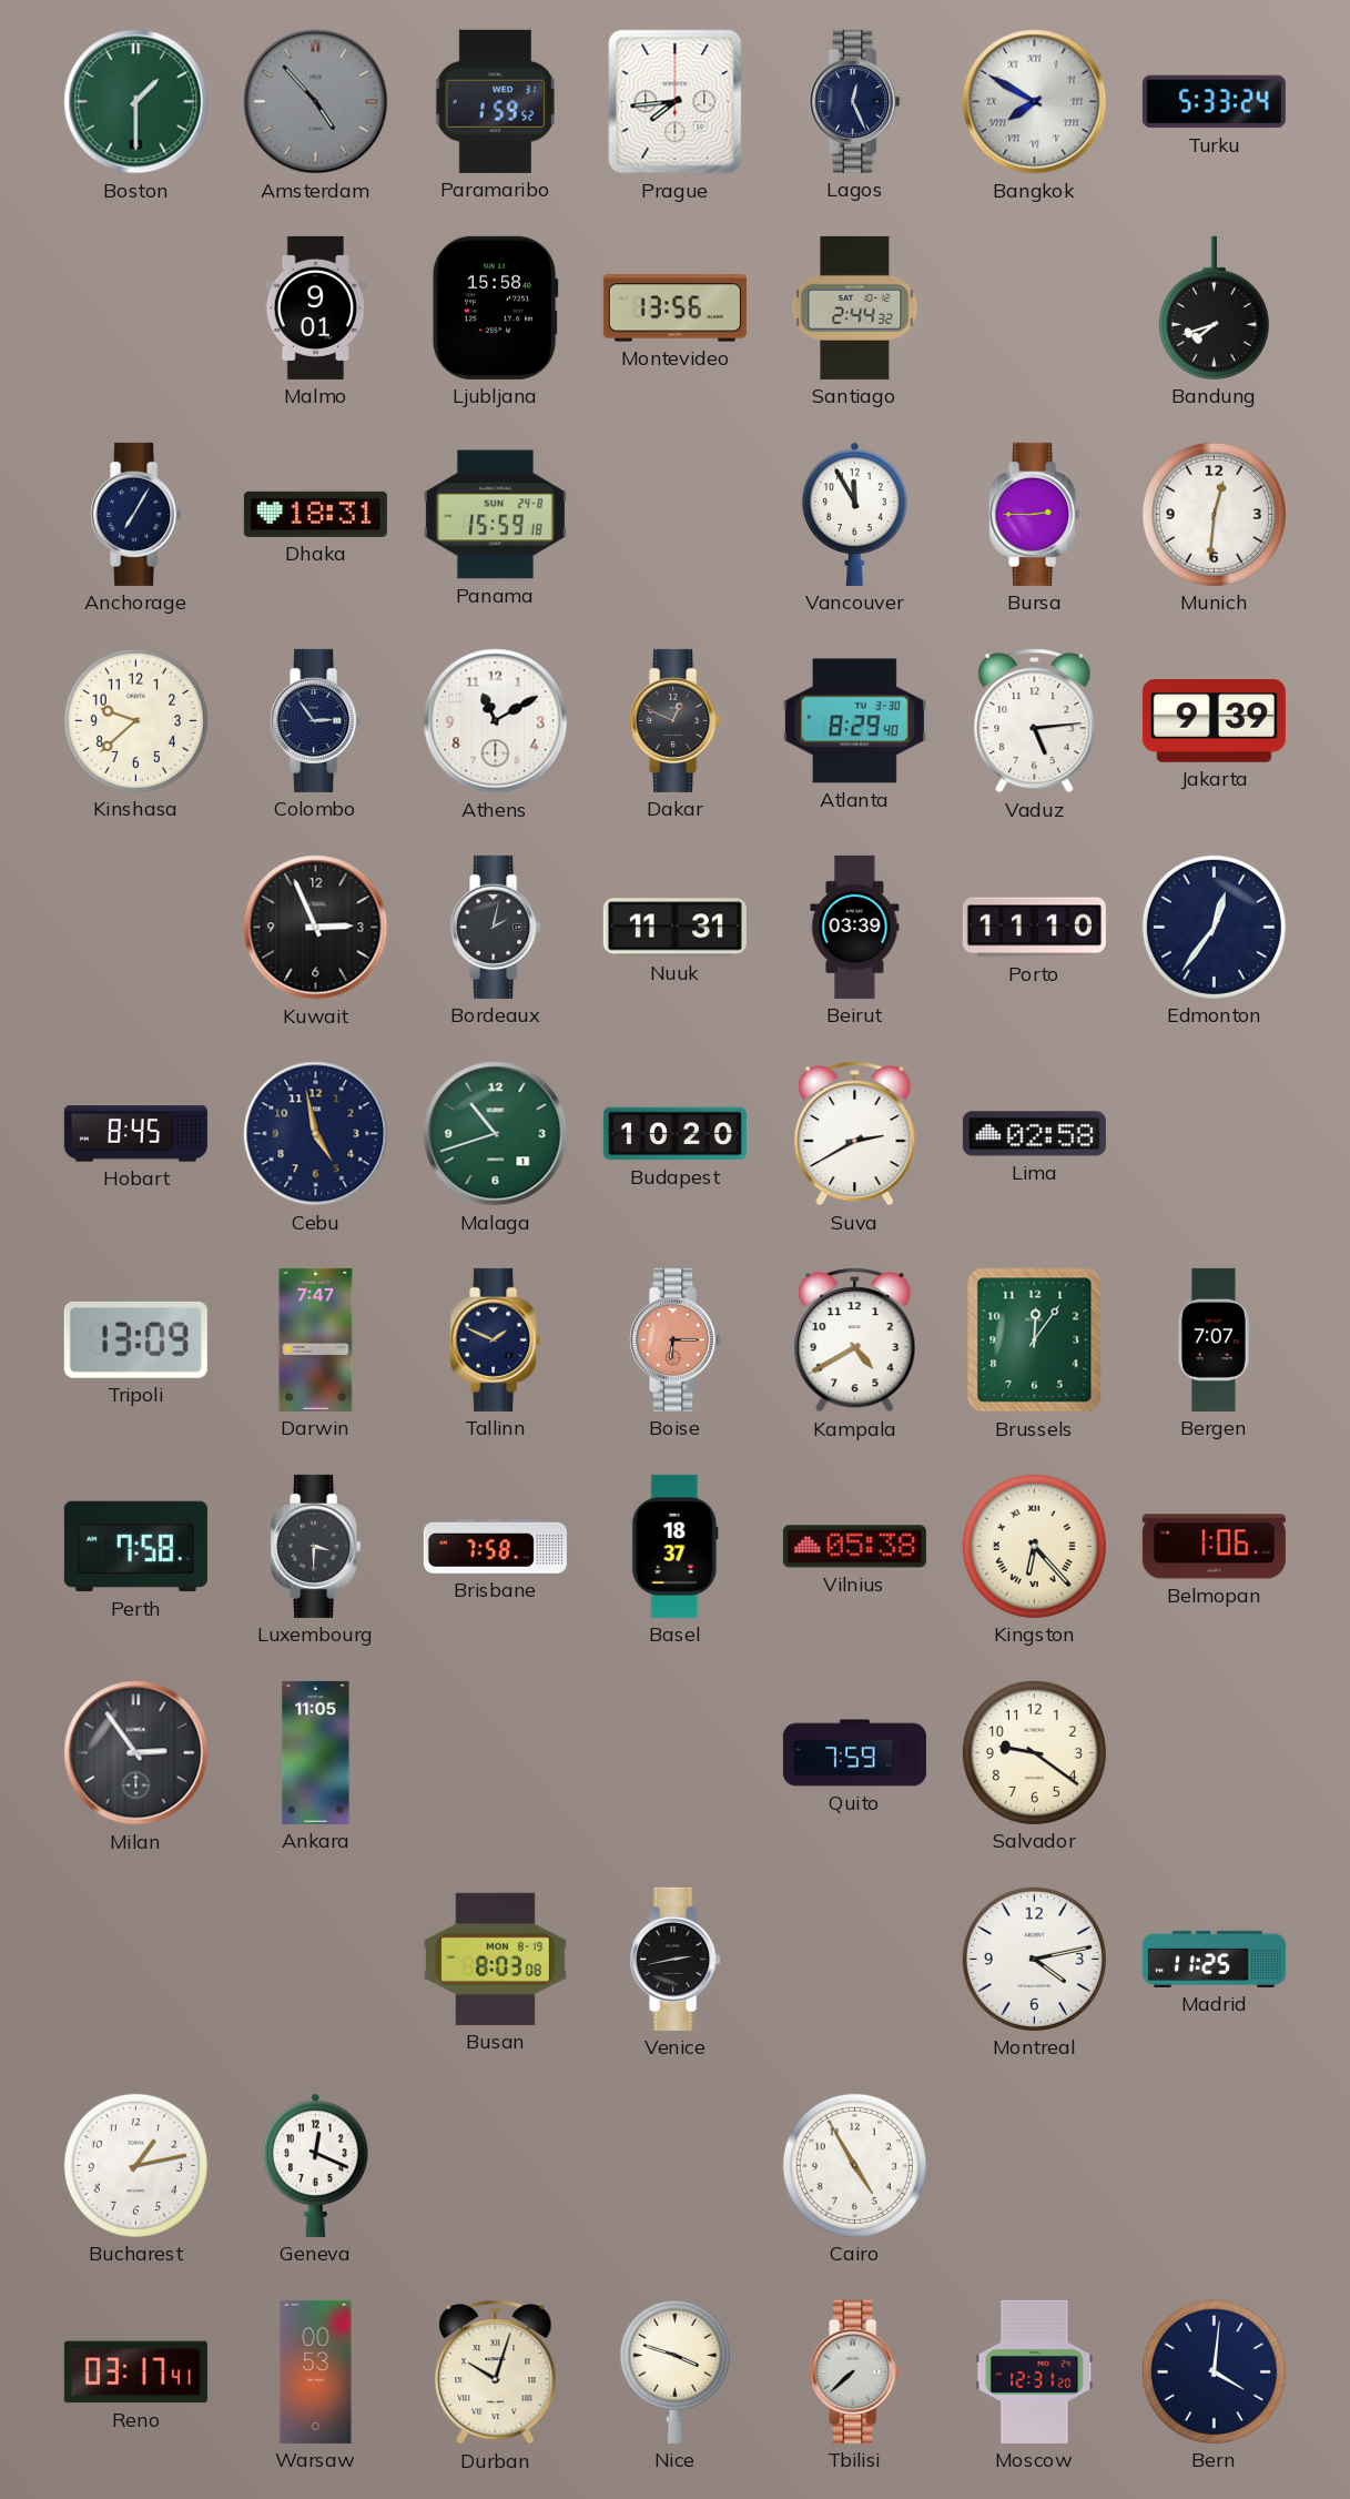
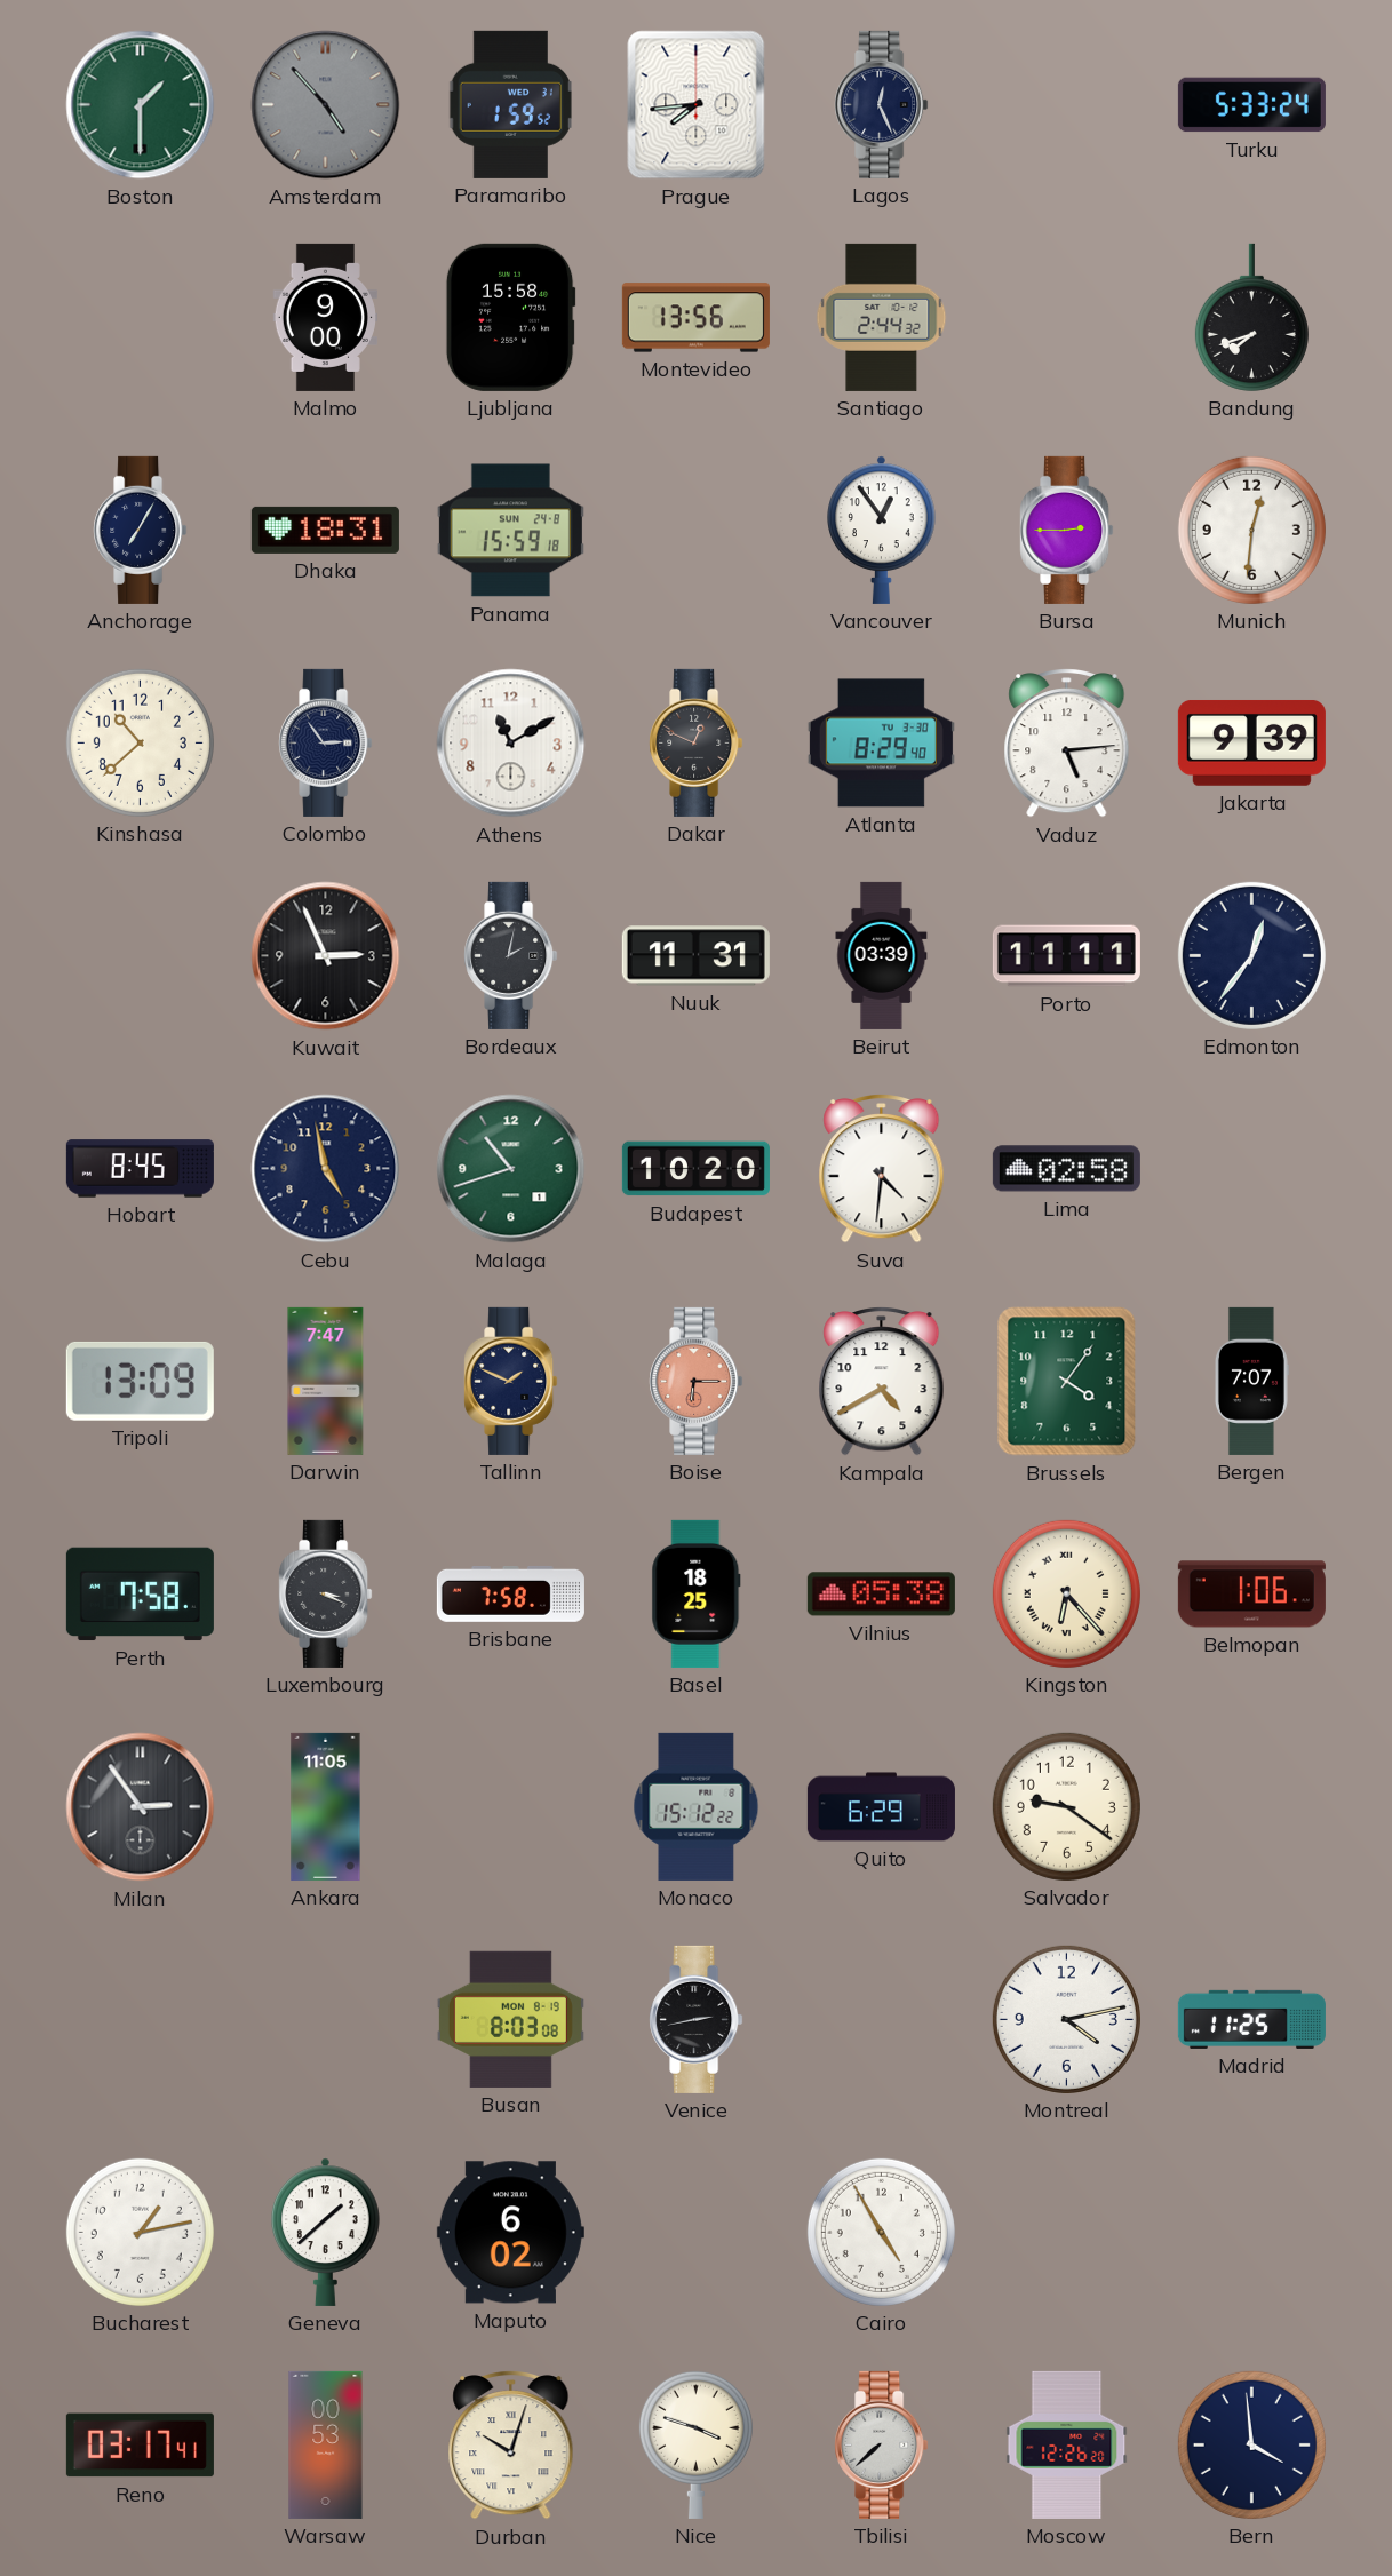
Bangkok: 7:50 -> none
Malmo: 9:01 -> 9:00
Vancouver: 11:55 -> 12:54
Kinshasa: 9:38 -> 10:38
Porto: 11:10 -> 11:11
Suva: 2:40 -> 4:31
Brussels: 12:06 -> 4:06
Luxembourg: 3:30 -> 3:19
Basel: 18:37 -> 18:25
Monaco: none -> 15:12
Quito: 7:59 -> 6:29
Geneva: 12:19 -> 1:38
Maputo: none -> 6:02
Moscow: 12:31 -> 12:26
Bern: 4:01 -> 3:59
